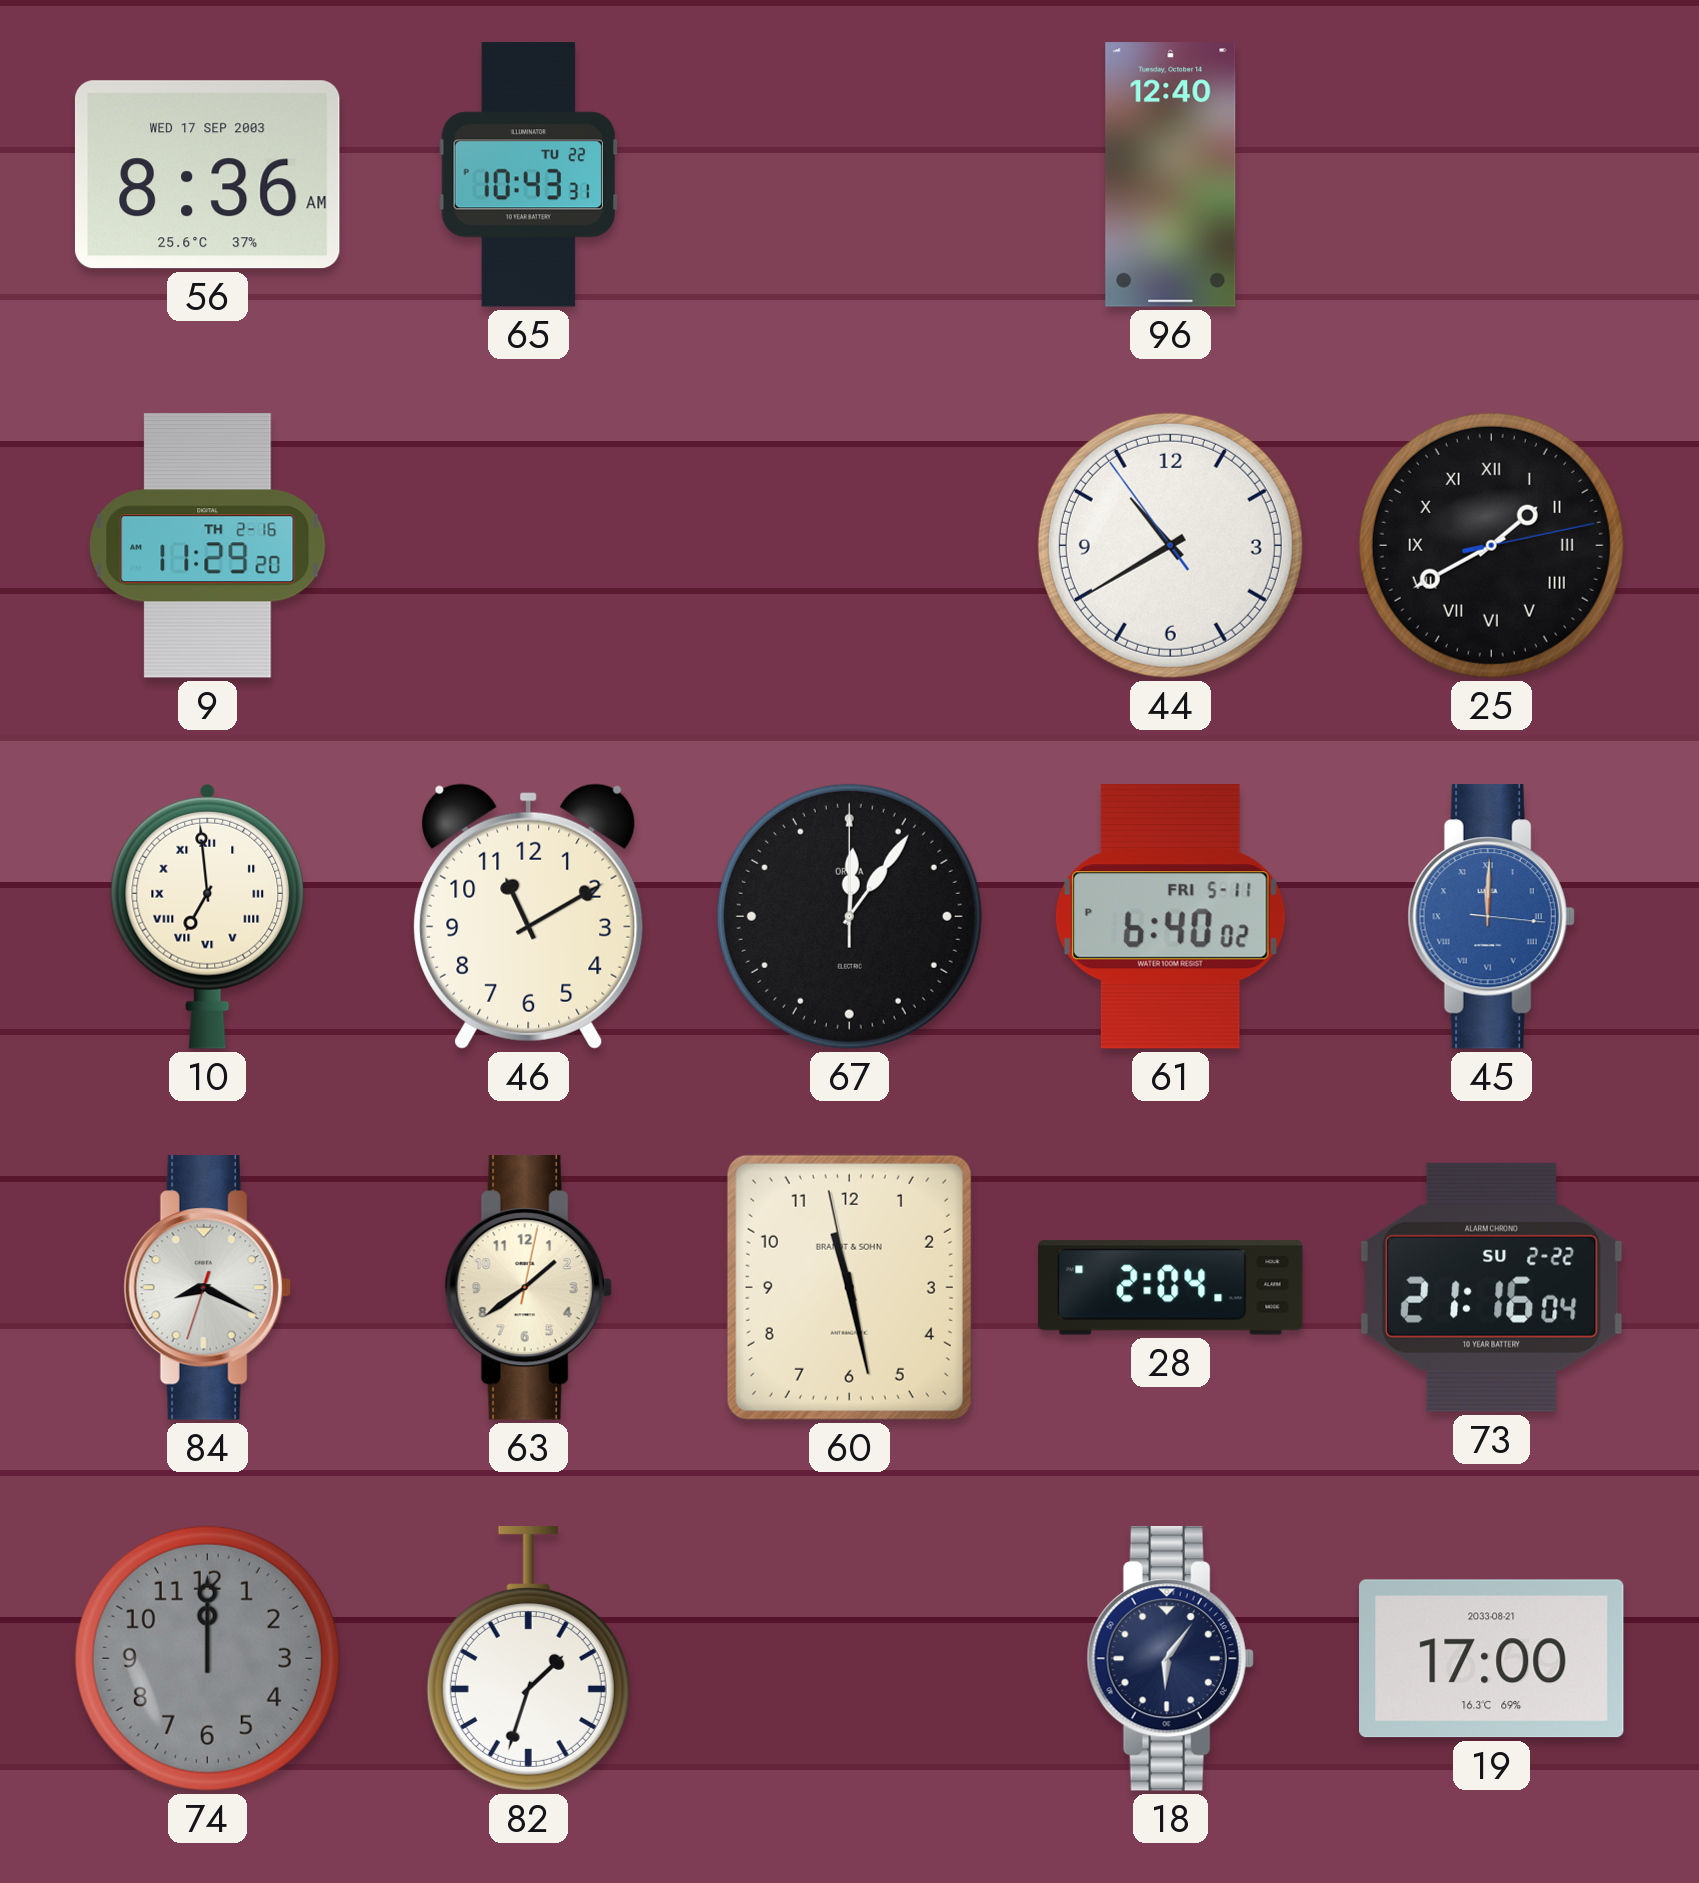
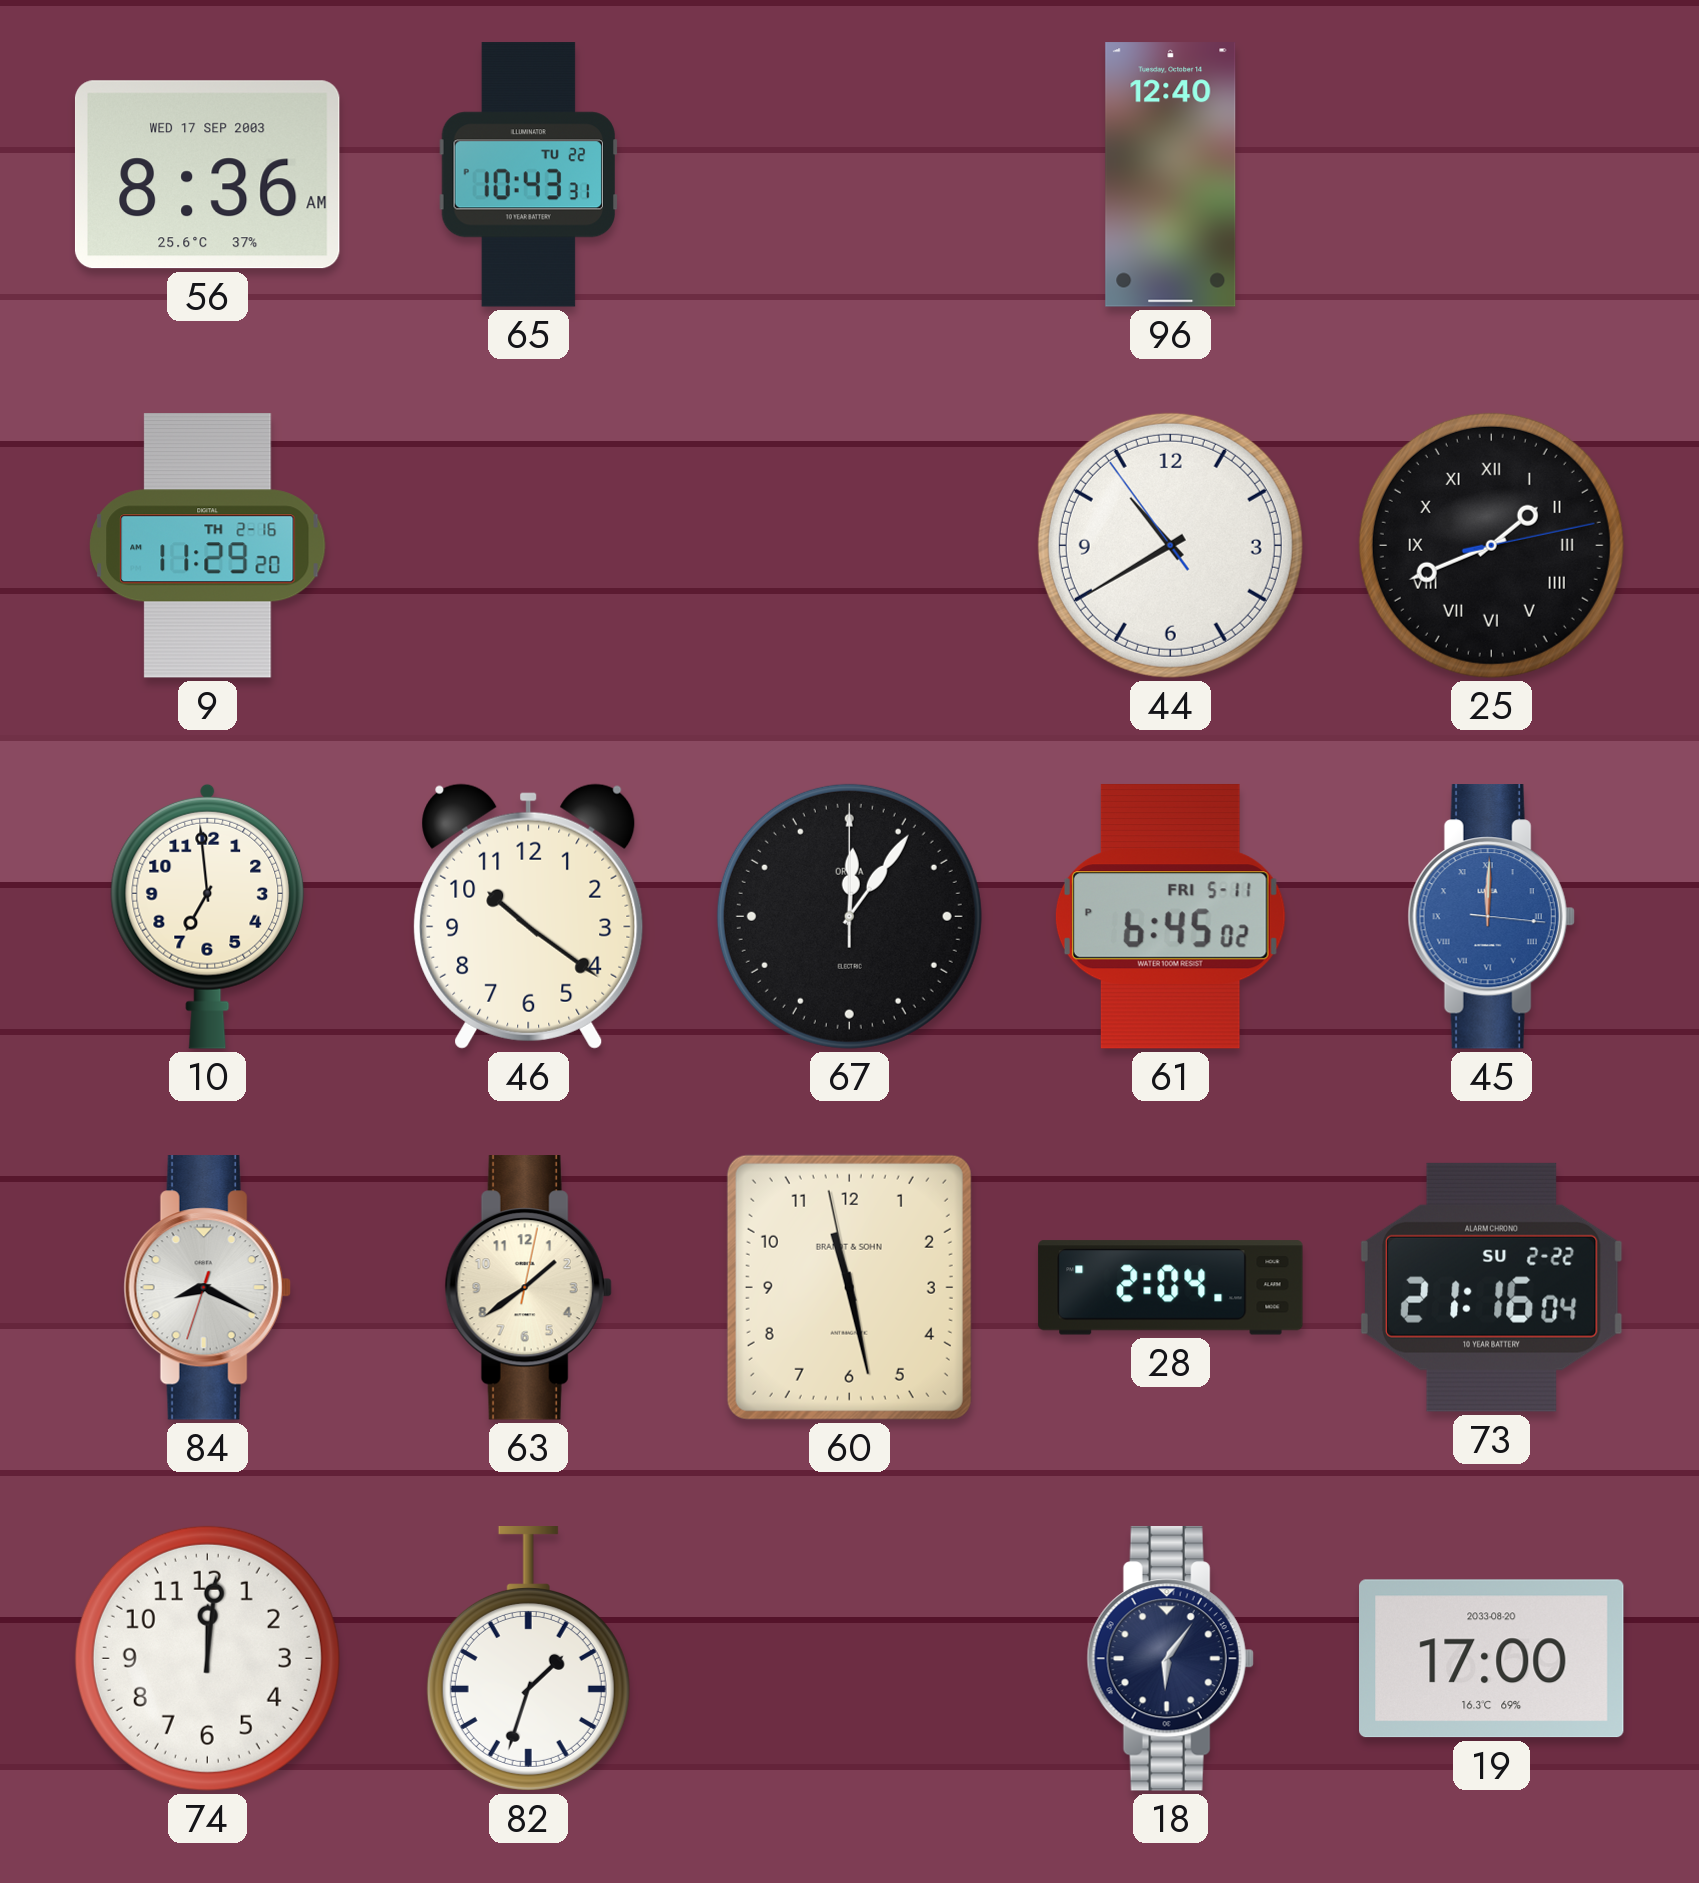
25: 1:40 -> 1:41
10 numerals: Roman -> Arabic
46: 11:10 -> 10:21
61: 6:40 -> 6:45
74: 12:00 -> 12:01
74 dial: grey -> white
19 date: 2033-08-21 -> 2033-08-20
